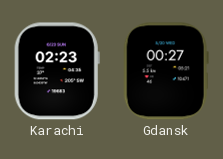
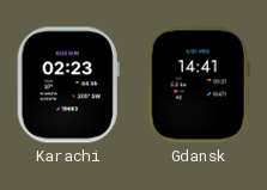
Gdansk: 00:27 -> 14:41
